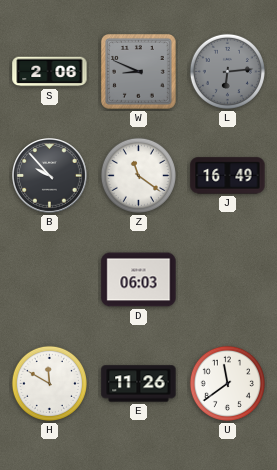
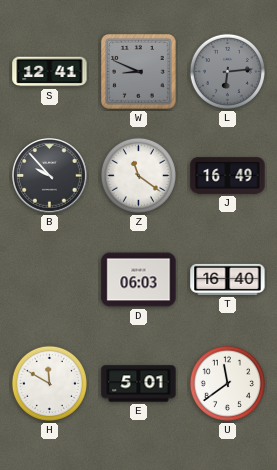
S: 2:06 -> 12:41
T: none -> 16:40
E: 11:26 -> 5:01
